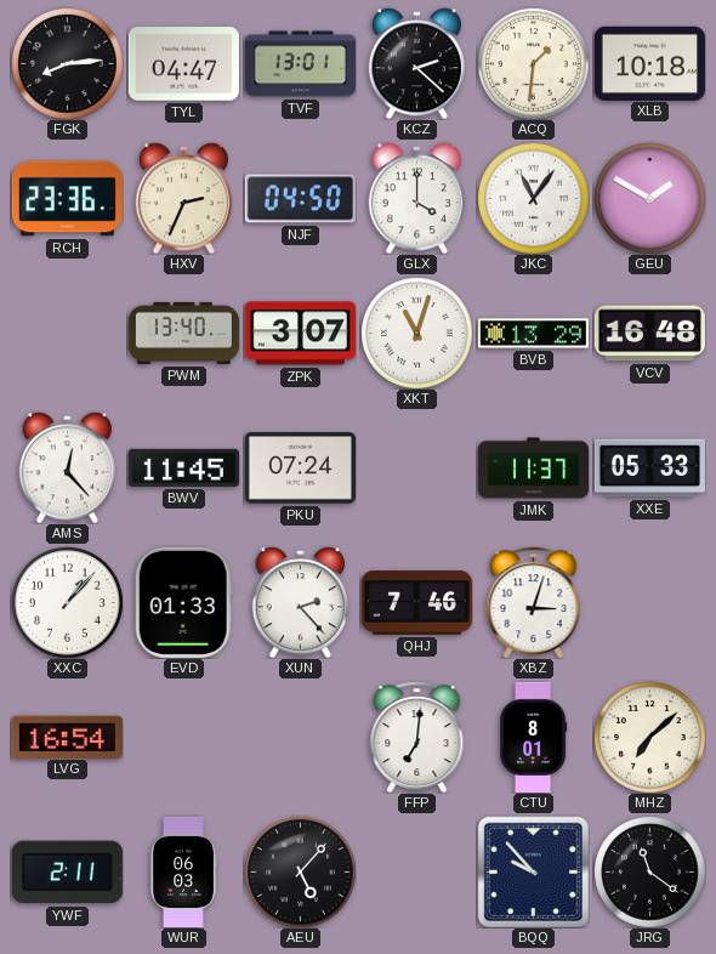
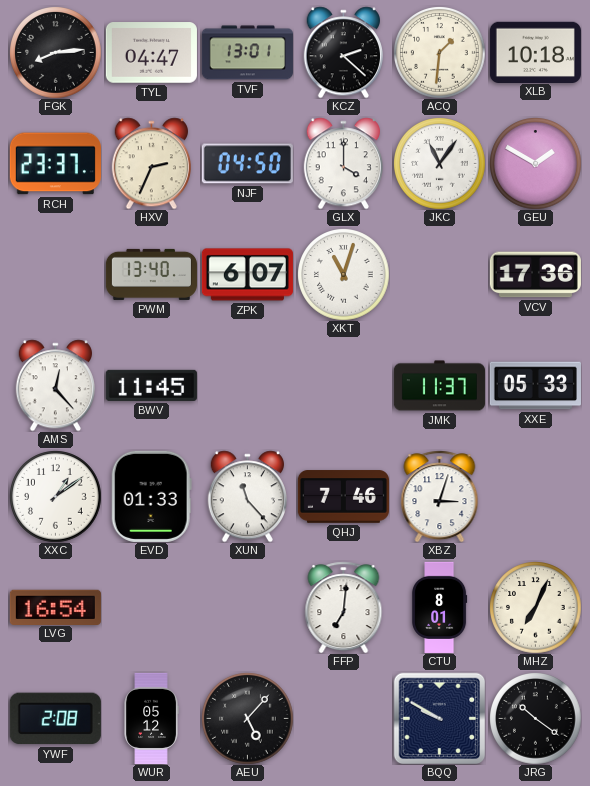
RCH: 23:36 -> 23:37
ZPK: 3:07 -> 6:07
BVB: 13:29 -> none
VCV: 16:48 -> 17:36
PKU: 07:24 -> none
XXC: 1:07 -> 1:09
XUN: 2:23 -> 11:23
MHZ: 7:08 -> 7:04
YWF: 2:11 -> 2:08
WUR: 06:03 -> 05:12
BQQ: 9:53 -> 9:50
JRG: 11:21 -> 10:21
